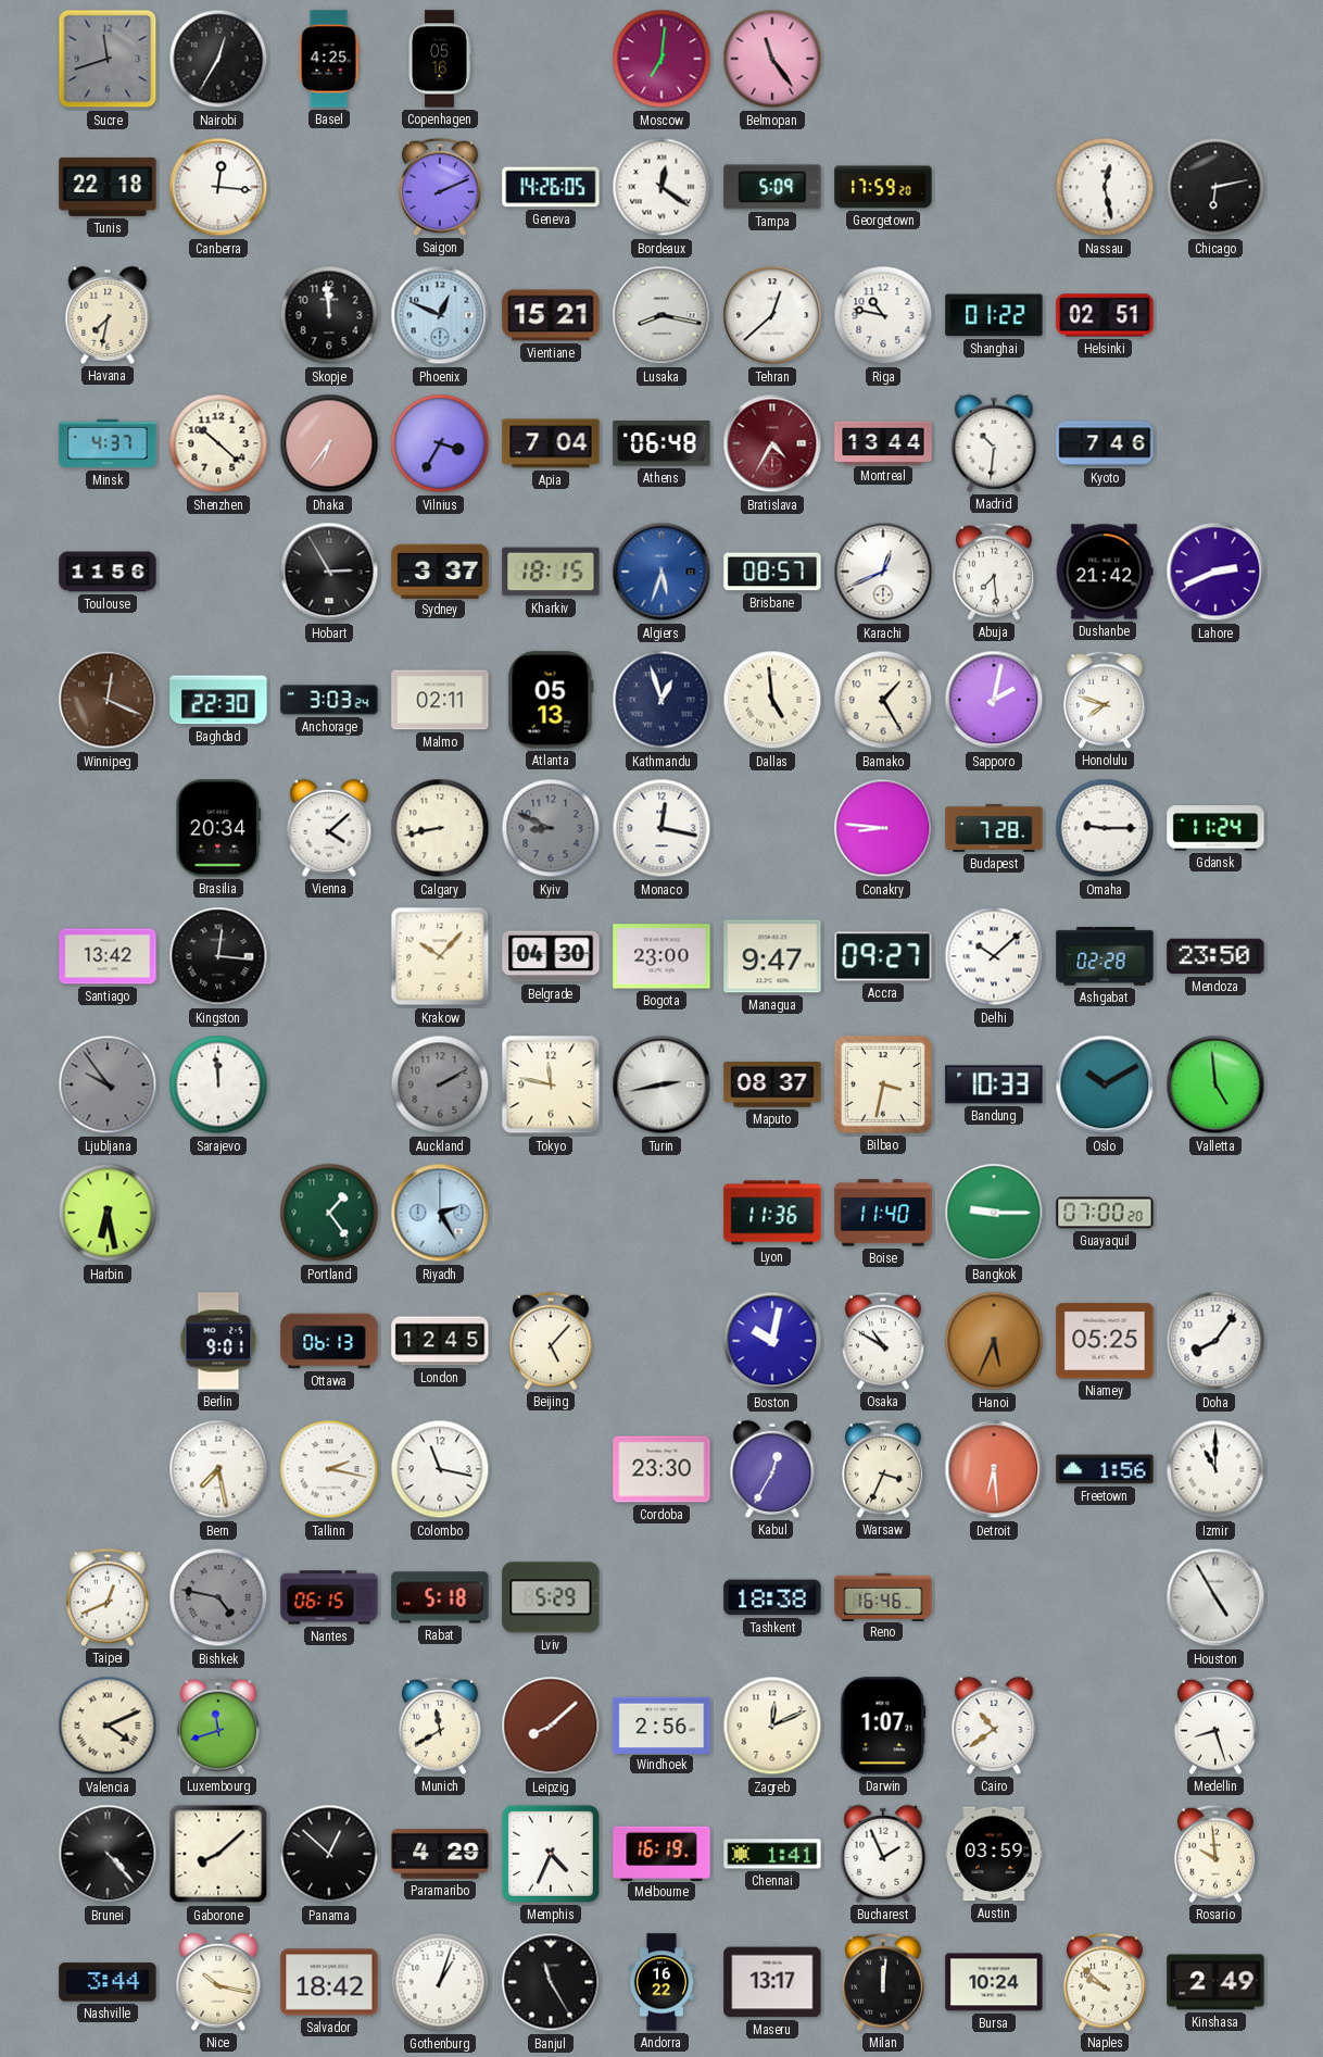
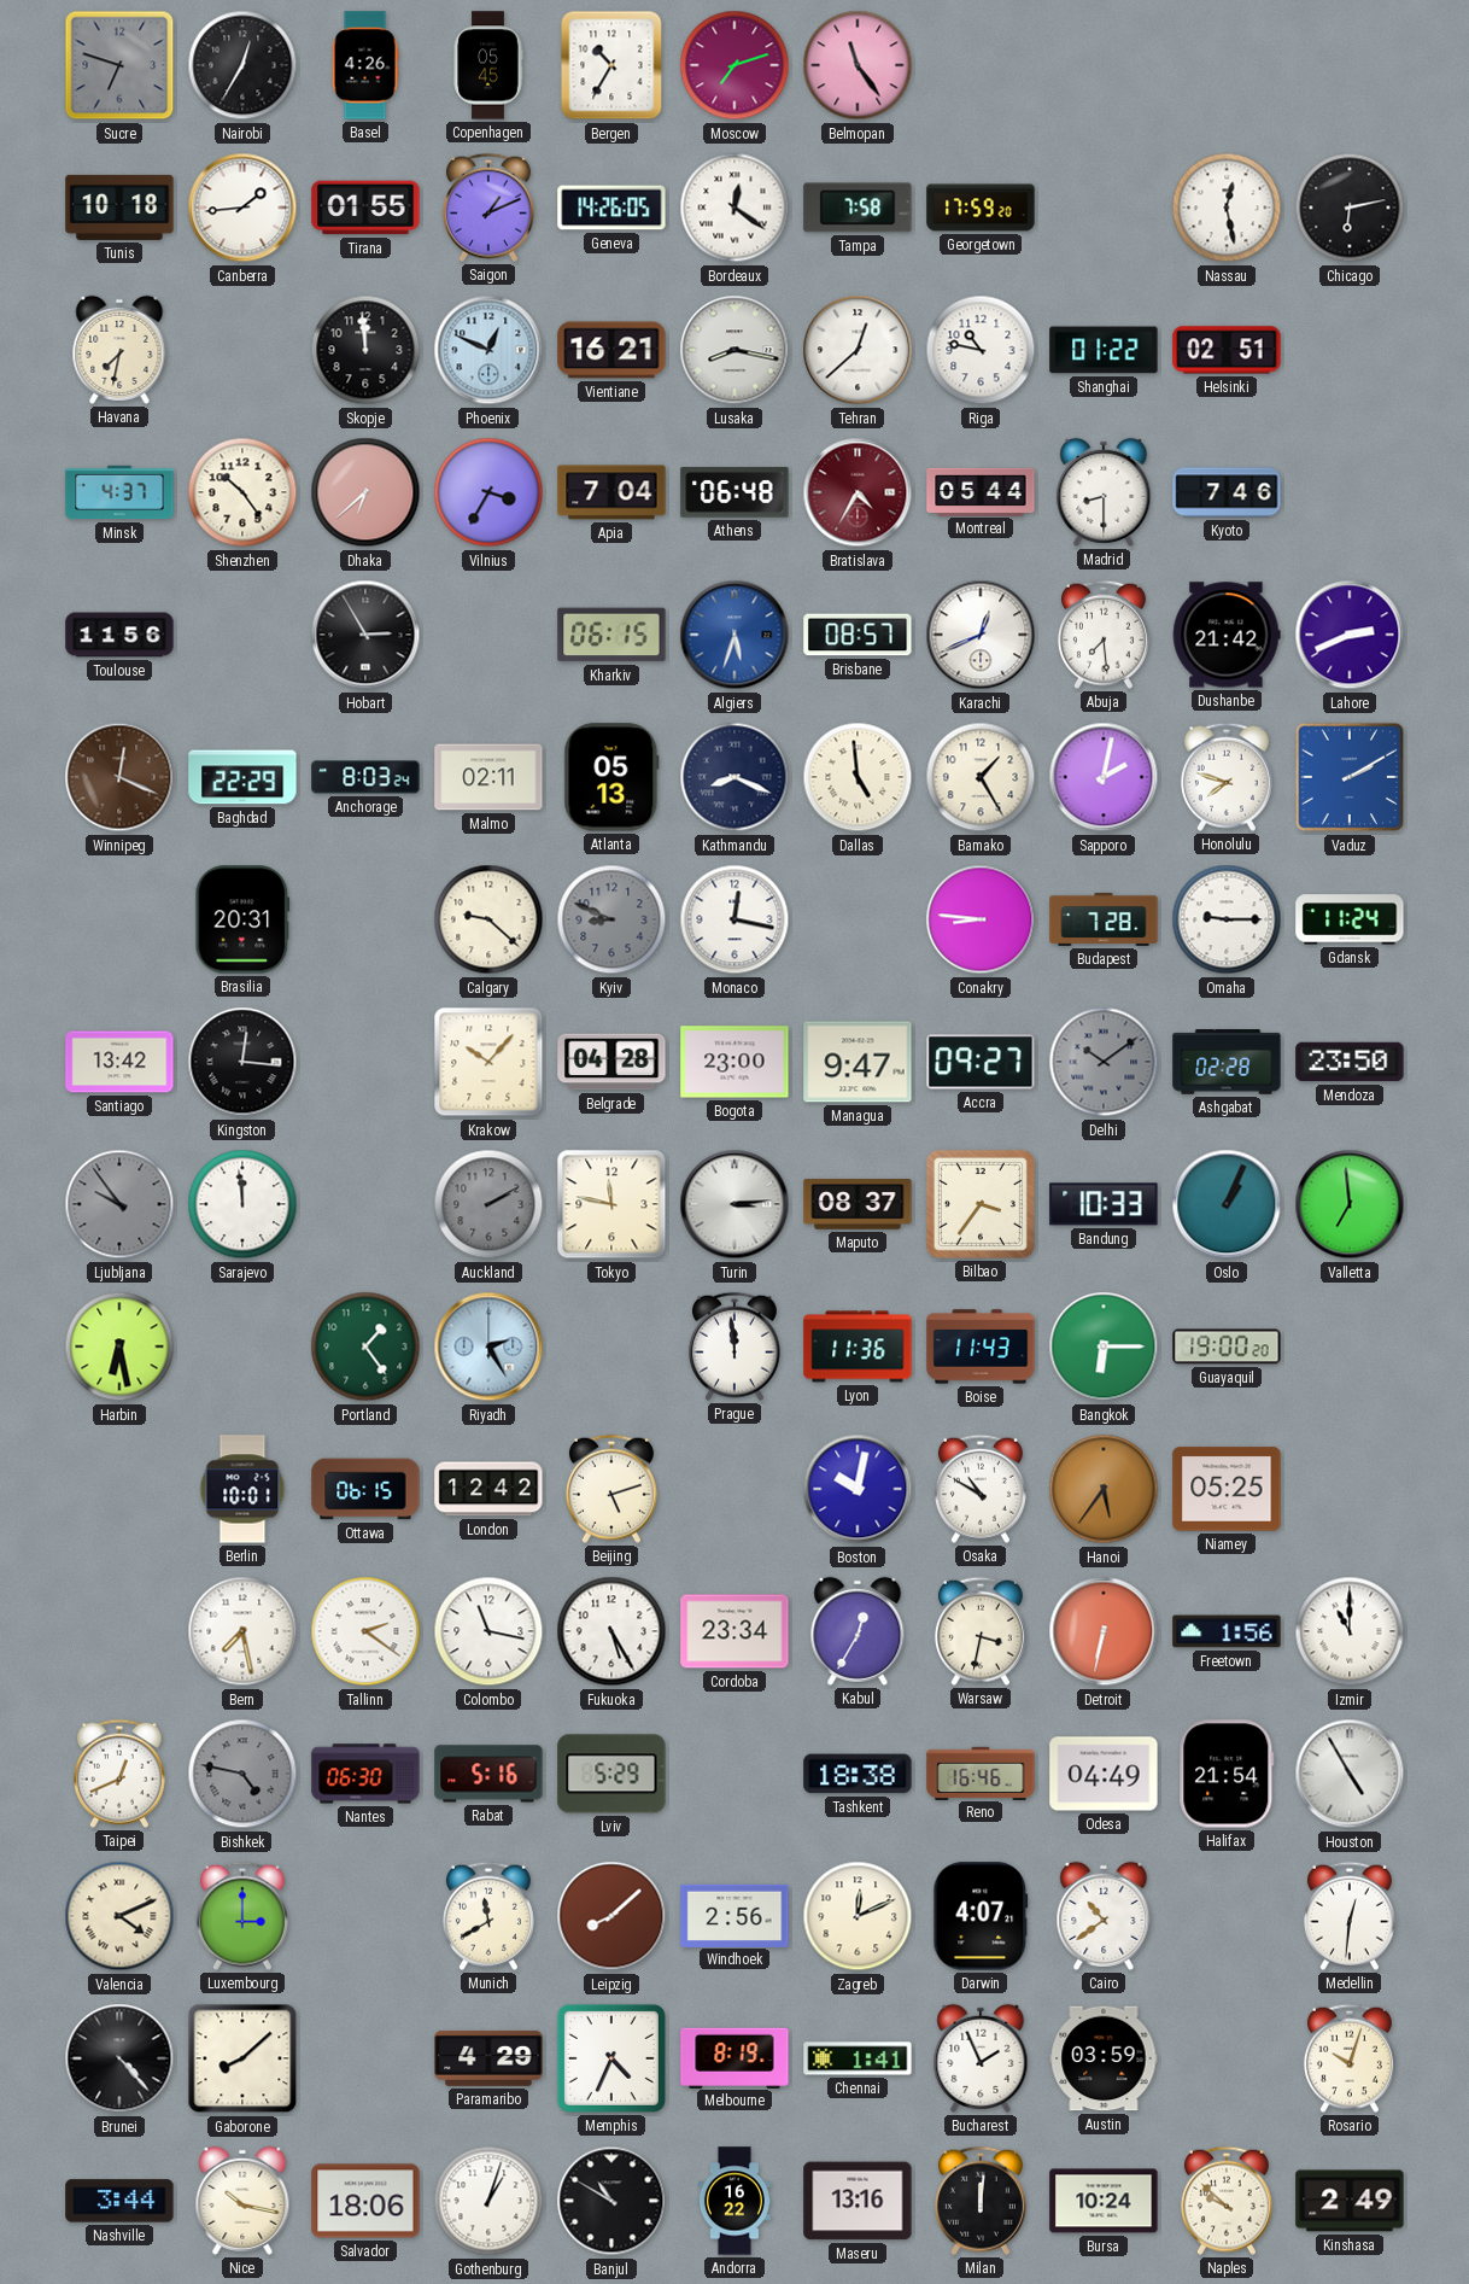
Sucre: 11:42 -> 6:48
Basel: 4:25 -> 4:26
Copenhagen: 05:16 -> 05:45
Bergen: none -> 10:35
Moscow: 7:01 -> 7:12
Tunis: 22:18 -> 10:18
Canberra: 12:16 -> 1:44
Tirana: none -> 01:55
Saigon: 2:11 -> 1:11
Tampa: 5:09 -> 7:58
Vientiane: 15:21 -> 16:21
Shenzhen: 10:22 -> 10:24
Dhaka: 6:36 -> 6:38
Montreal: 13:44 -> 05:44
Madrid: 10:31 -> 8:30
Sydney: 3:37 -> none
Kharkiv: 18:15 -> 06:15
Baghdad: 22:30 -> 22:29
Anchorage: 3:03 -> 8:03
Kathmandu: 12:57 -> 8:19
Vaduz: none -> 2:10
Brasilia: 20:34 -> 20:31
Vienna: 4:08 -> none
Calgary: 8:43 -> 9:22
Belgrade: 04:30 -> 04:28
Delhi: 10:08 -> 10:09
Delhi dial: white -> grey
Turin: 2:43 -> 3:14
Bilbao: 3:32 -> 3:36
Oslo: 10:10 -> 1:04
Valletta: 4:59 -> 6:59
Prague: none -> 11:59
Boise: 11:40 -> 11:43
Bangkok: 9:15 -> 6:15
Guayaquil: 07:00 -> 19:00
Berlin: 9:01 -> 10:01
Ottawa: 06:13 -> 06:15
London: 12:45 -> 12:42
Beijing: 5:07 -> 5:12
Hanoi: 5:34 -> 5:36
Doha: 8:06 -> none
Tallinn: 2:17 -> 2:21
Fukuoka: none -> 5:25
Cordoba: 23:30 -> 23:34
Warsaw: 3:34 -> 3:32
Detroit: 6:29 -> 6:32
Nantes: 06:15 -> 06:30
Rabat: 5:18 -> 5:16
Odesa: none -> 04:49
Halifax: none -> 21:54
Luxembourg: 11:42 -> 3:00
Darwin: 1:07 -> 4:07
Medellin: 8:27 -> 12:31
Panama: 12:52 -> none
Melbourne: 16:19 -> 8:19
Rosario: 9:59 -> 10:03
Salvador: 18:42 -> 18:06
Banjul: 11:25 -> 10:50
Maseru: 13:17 -> 13:16
